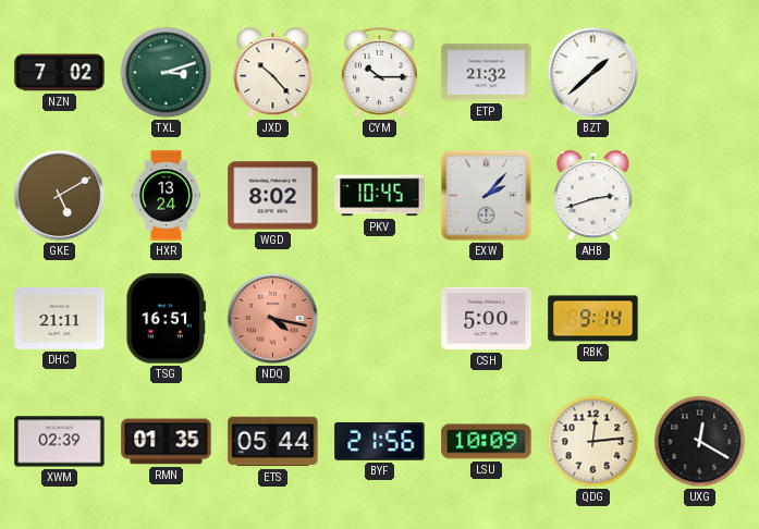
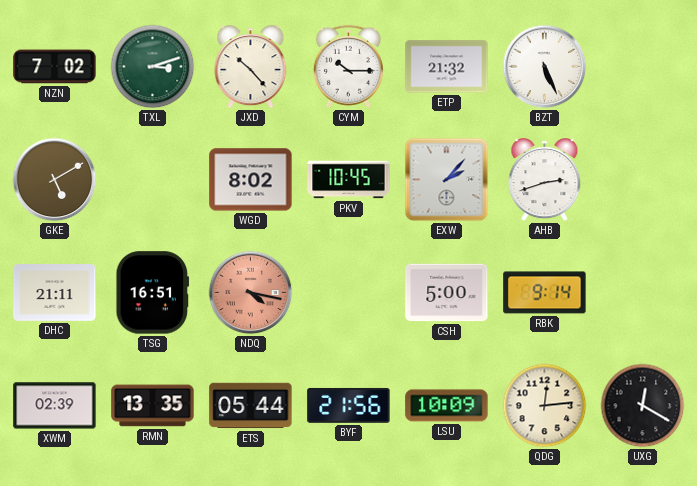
BZT: 1:38 -> 5:26
HXR: 13:24 -> none
RMN: 01:35 -> 13:35
